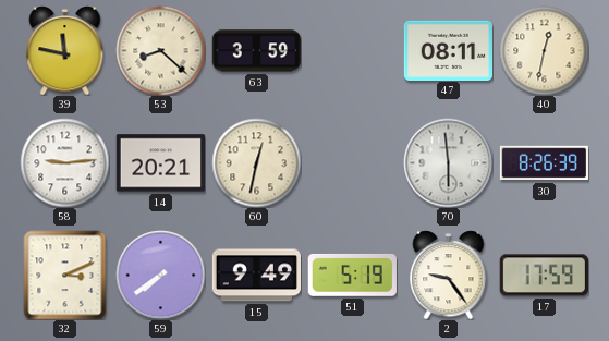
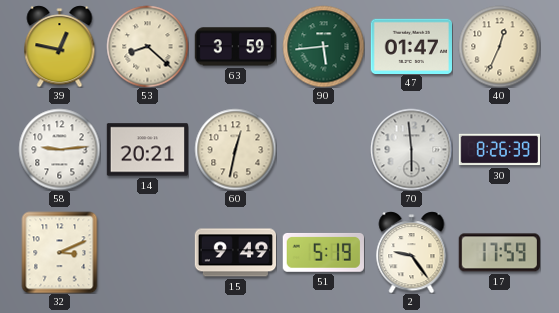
39: 11:47 -> 12:47
90: none -> 5:44
47: 08:11 -> 01:47
40: 12:32 -> 12:34
59: 7:39 -> none
